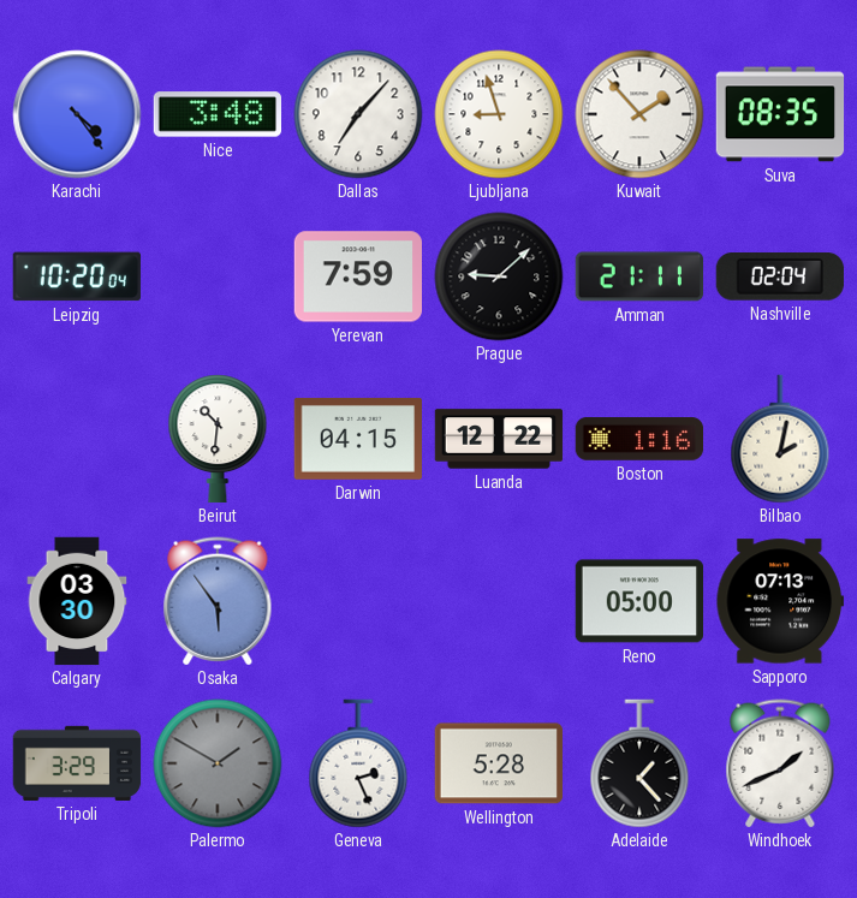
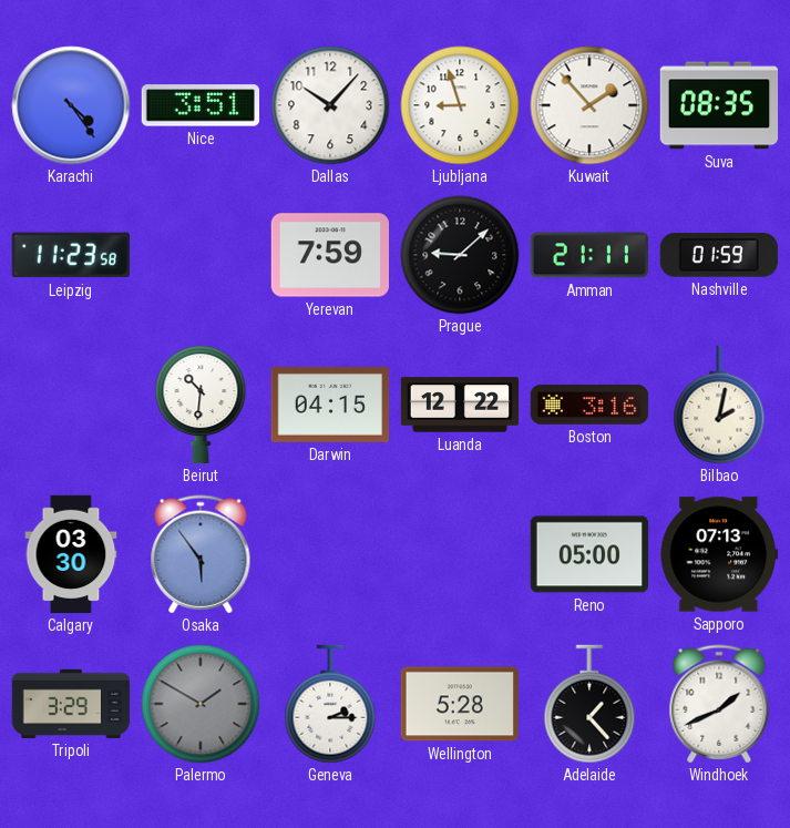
Nice: 3:48 -> 3:51
Dallas: 7:07 -> 10:07
Leipzig: 10:20 -> 11:23
Nashville: 02:04 -> 01:59
Boston: 1:16 -> 3:16
Geneva: 2:26 -> 2:15
